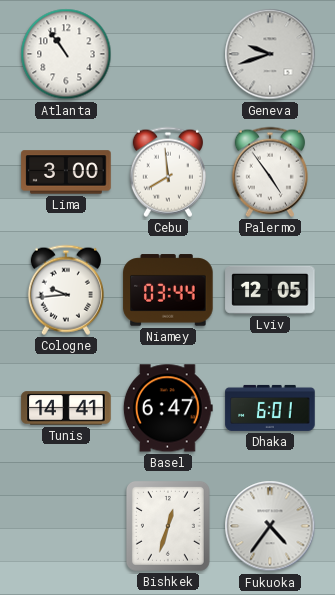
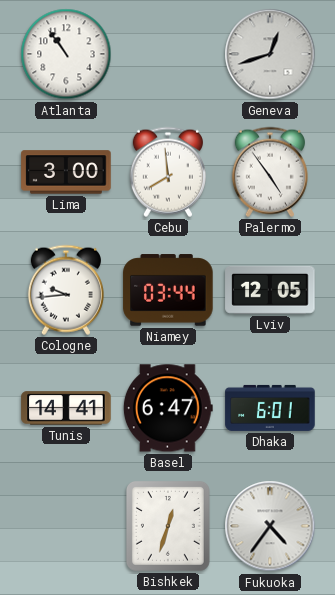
Geneva: 9:42 -> 12:42
